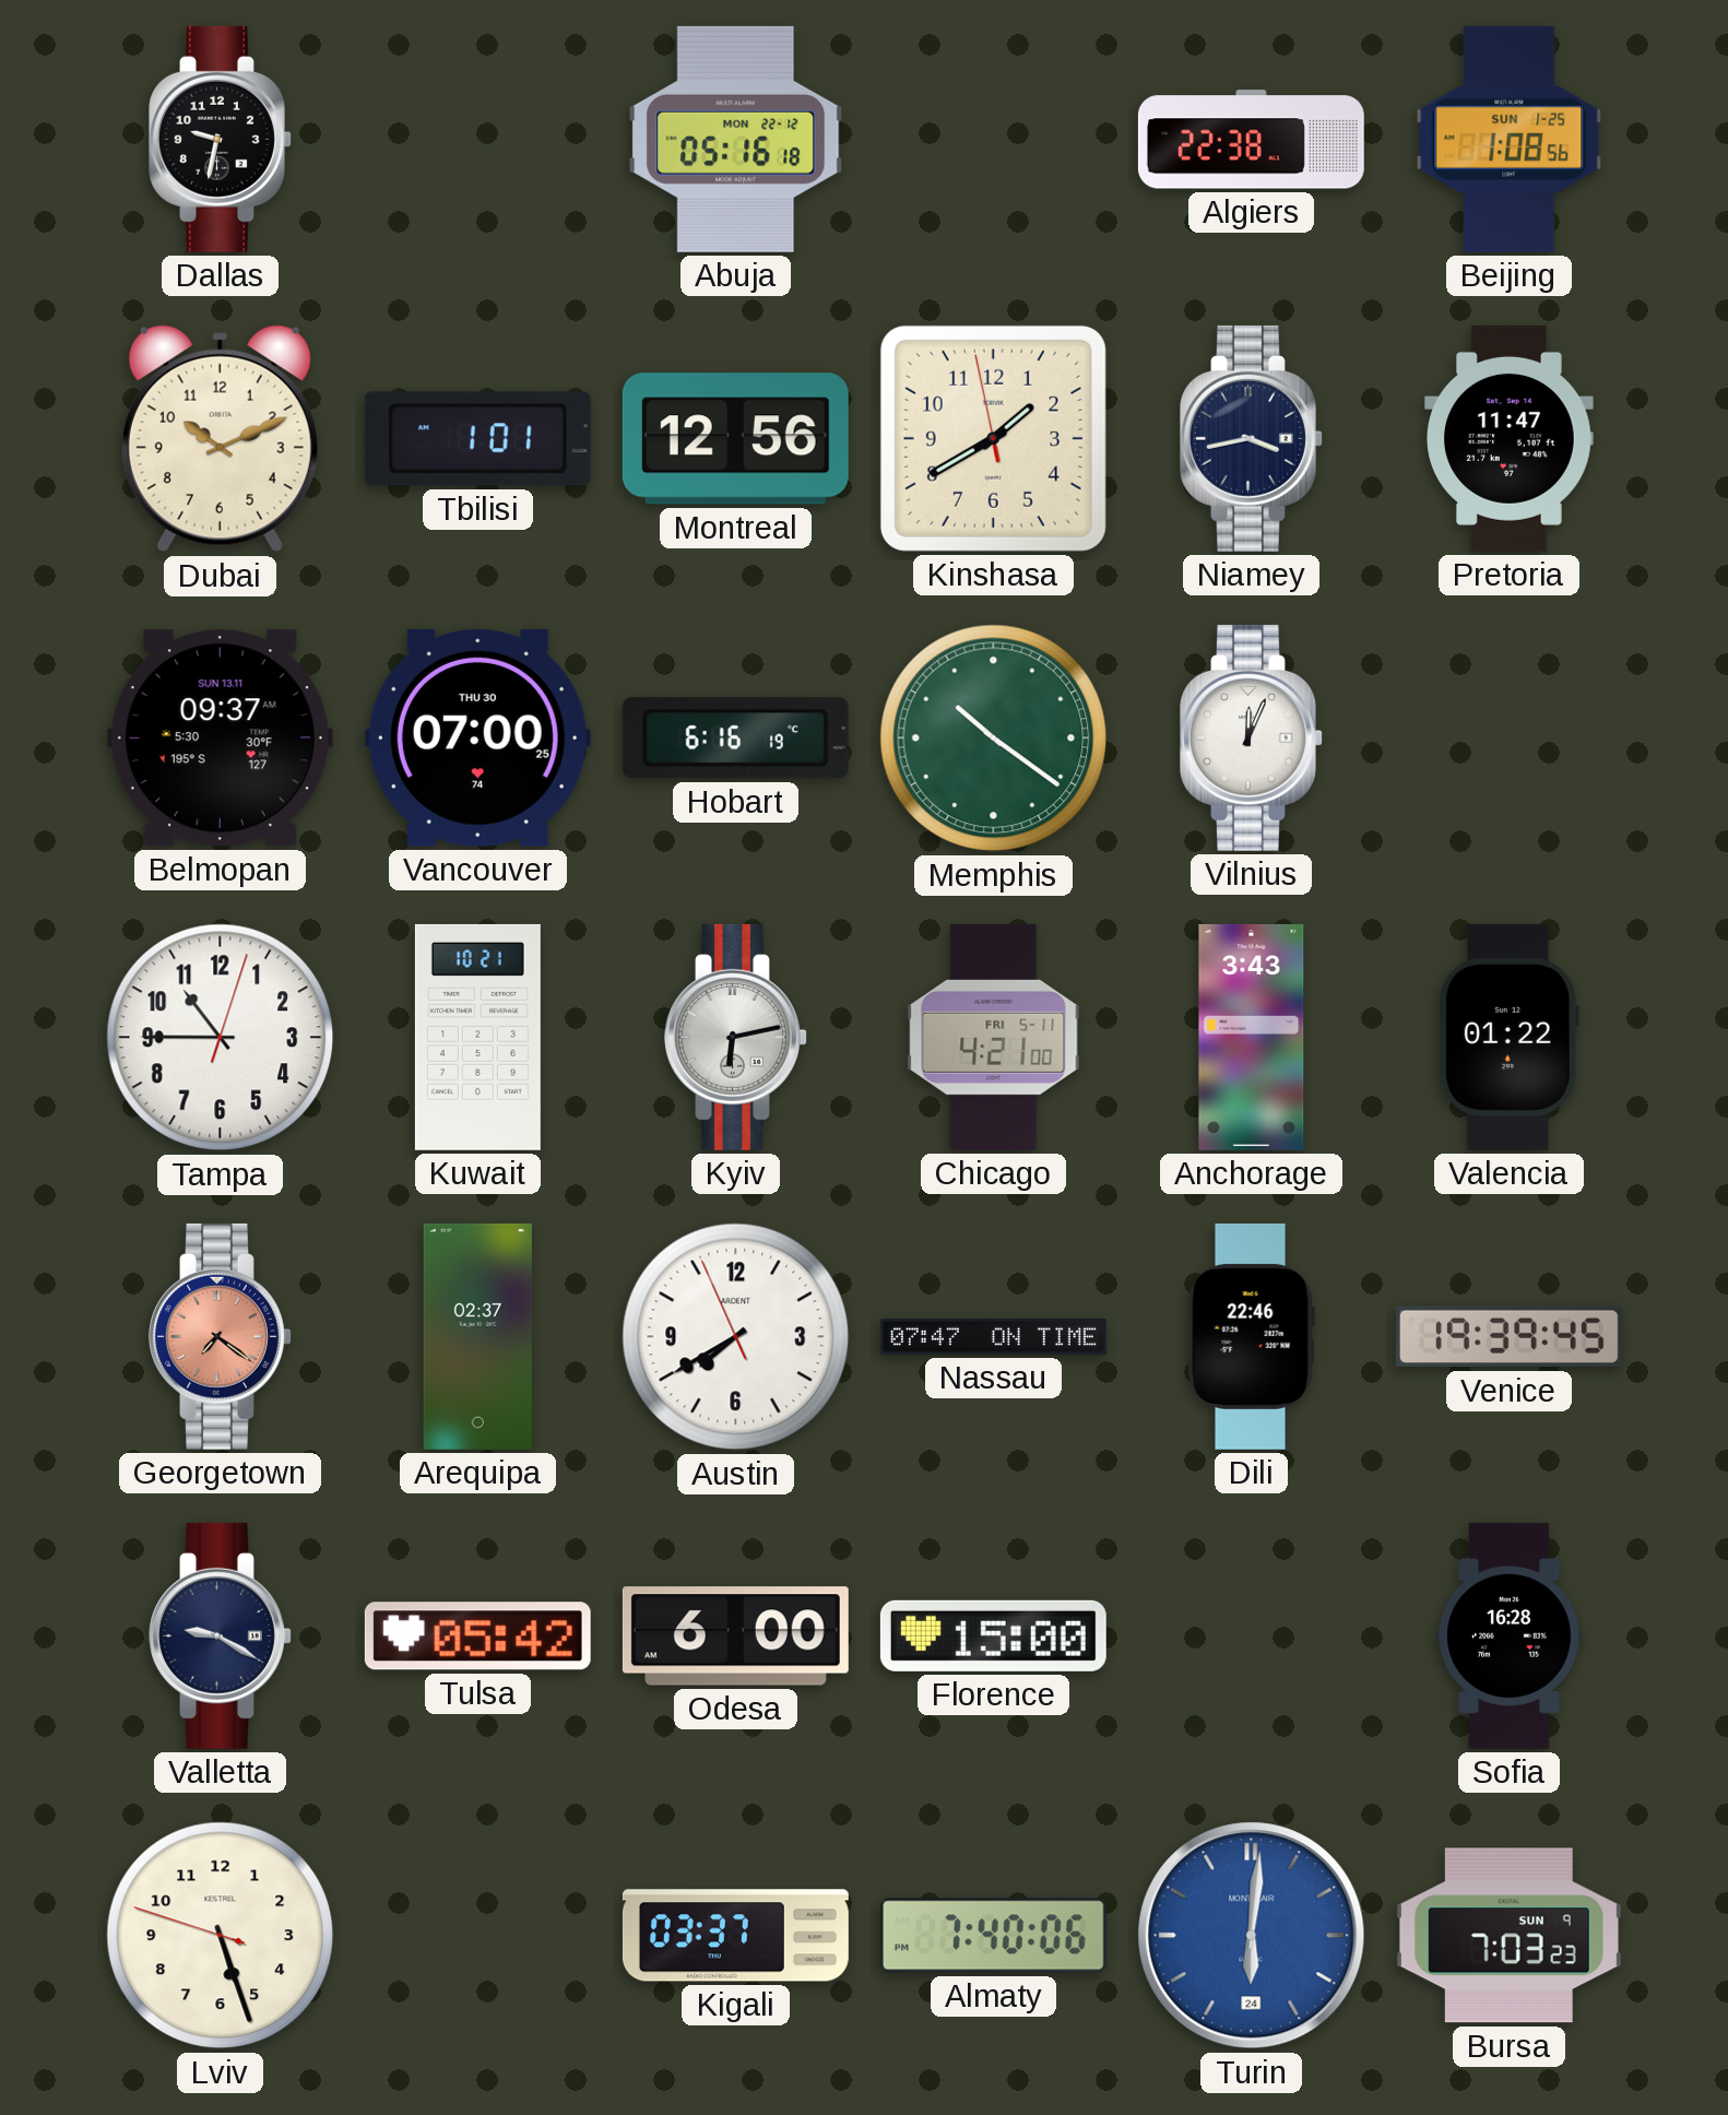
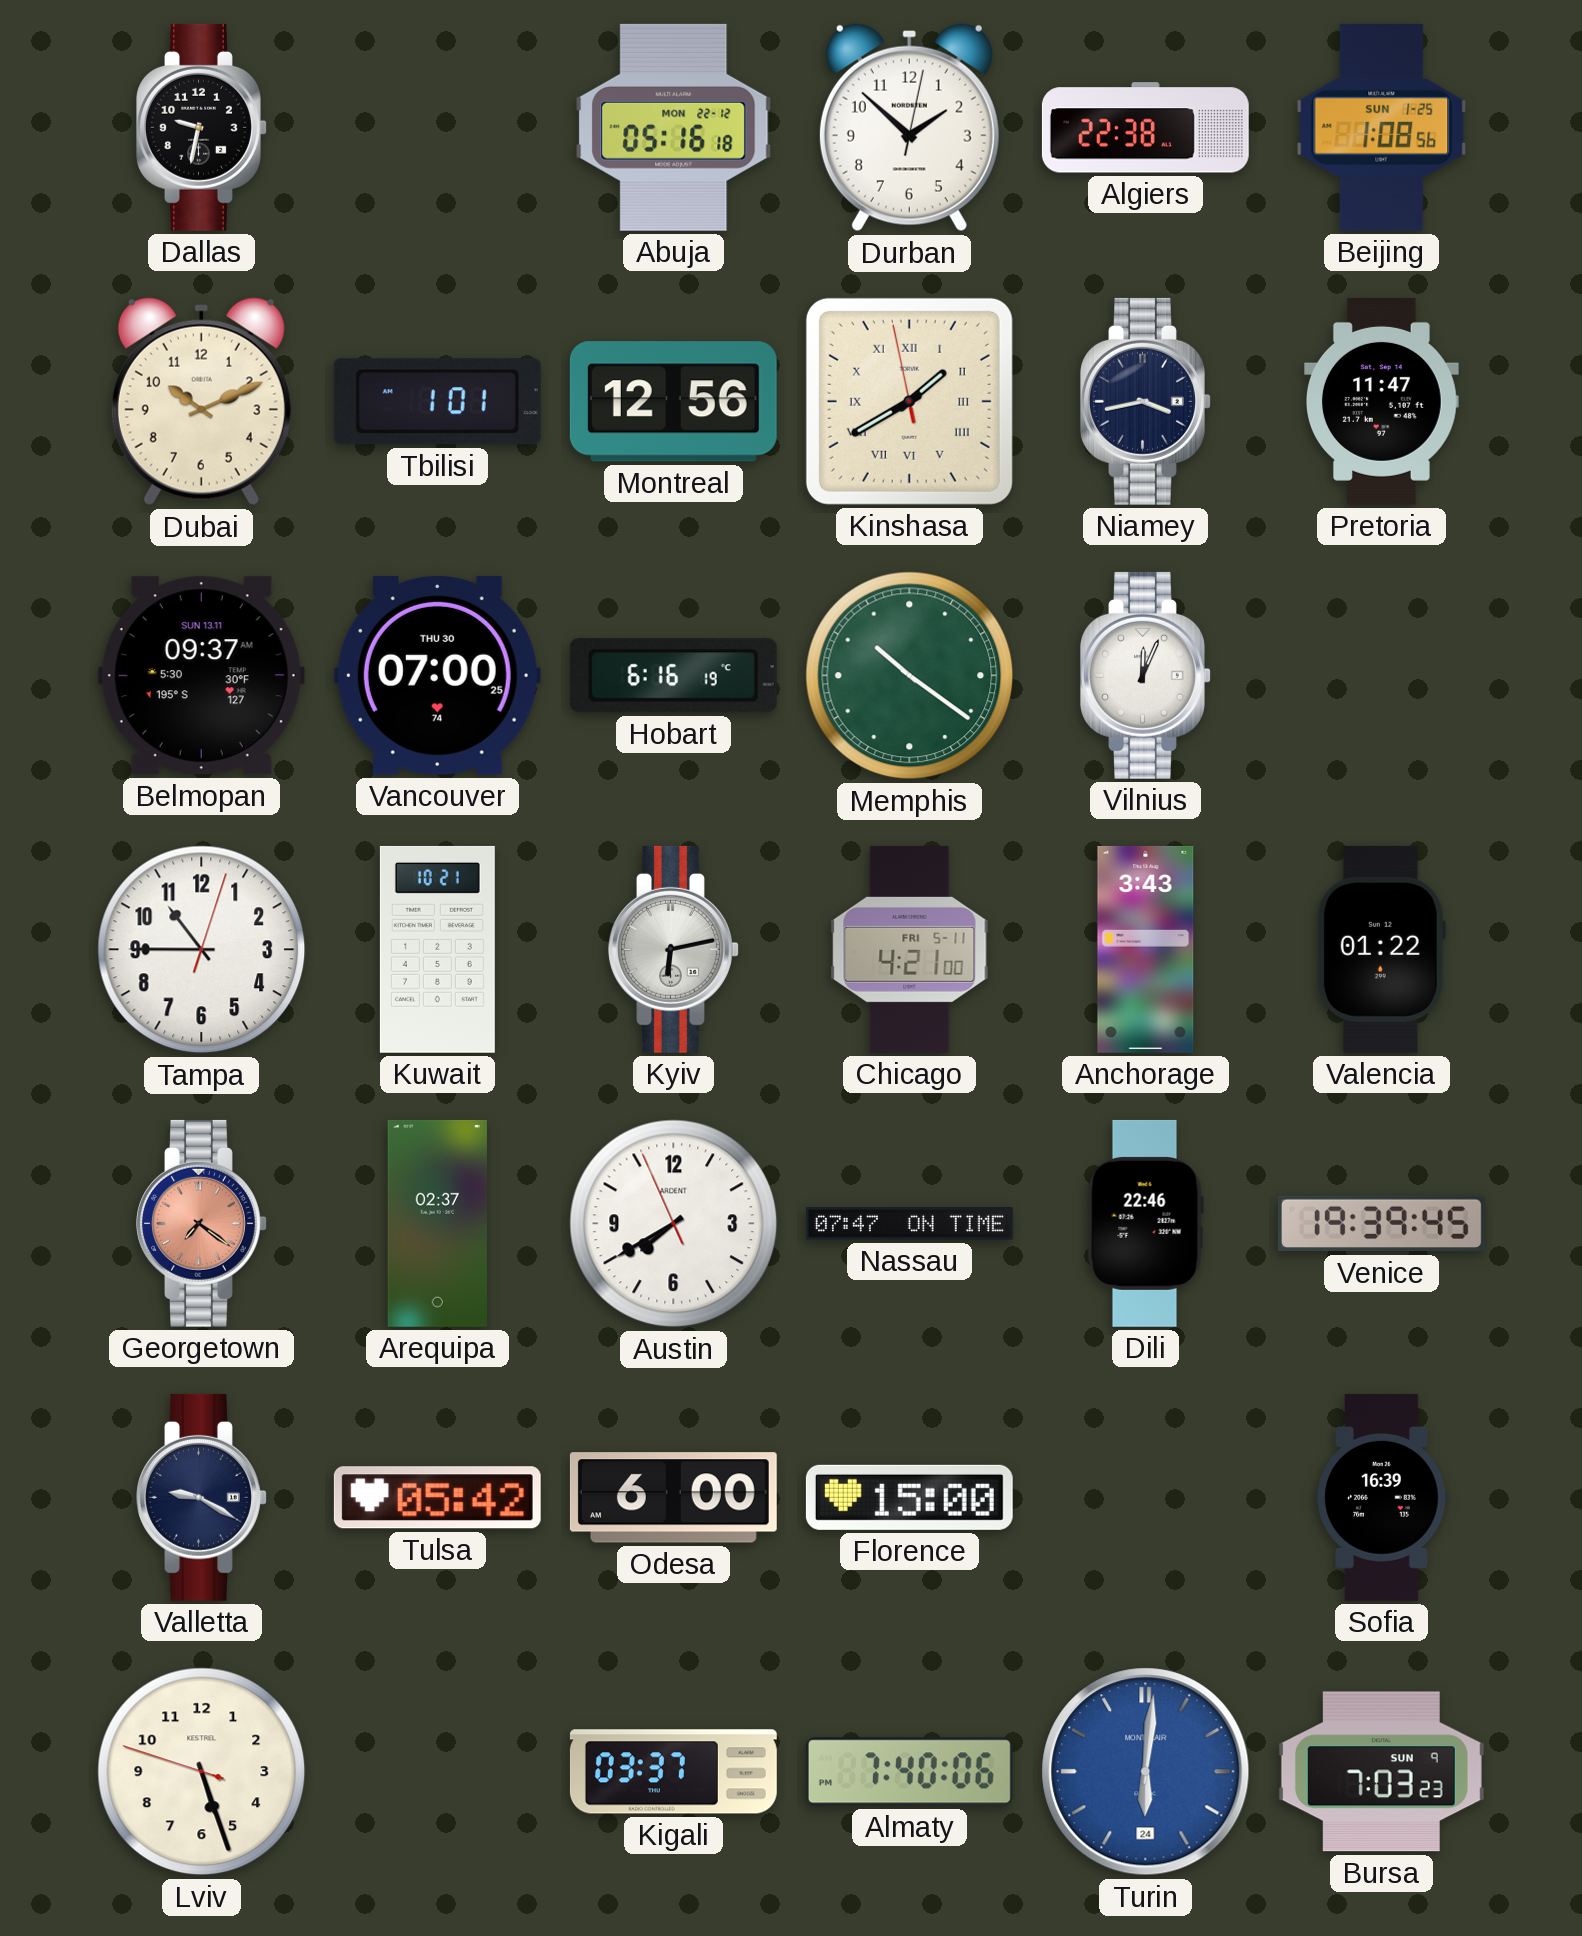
Durban: none -> 1:52
Kinshasa numerals: Arabic -> Roman
Sofia: 16:28 -> 16:39
